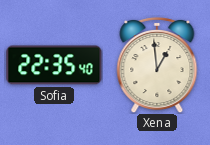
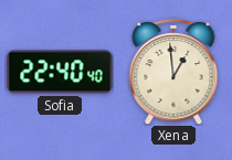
Sofia: 22:35 -> 22:40
